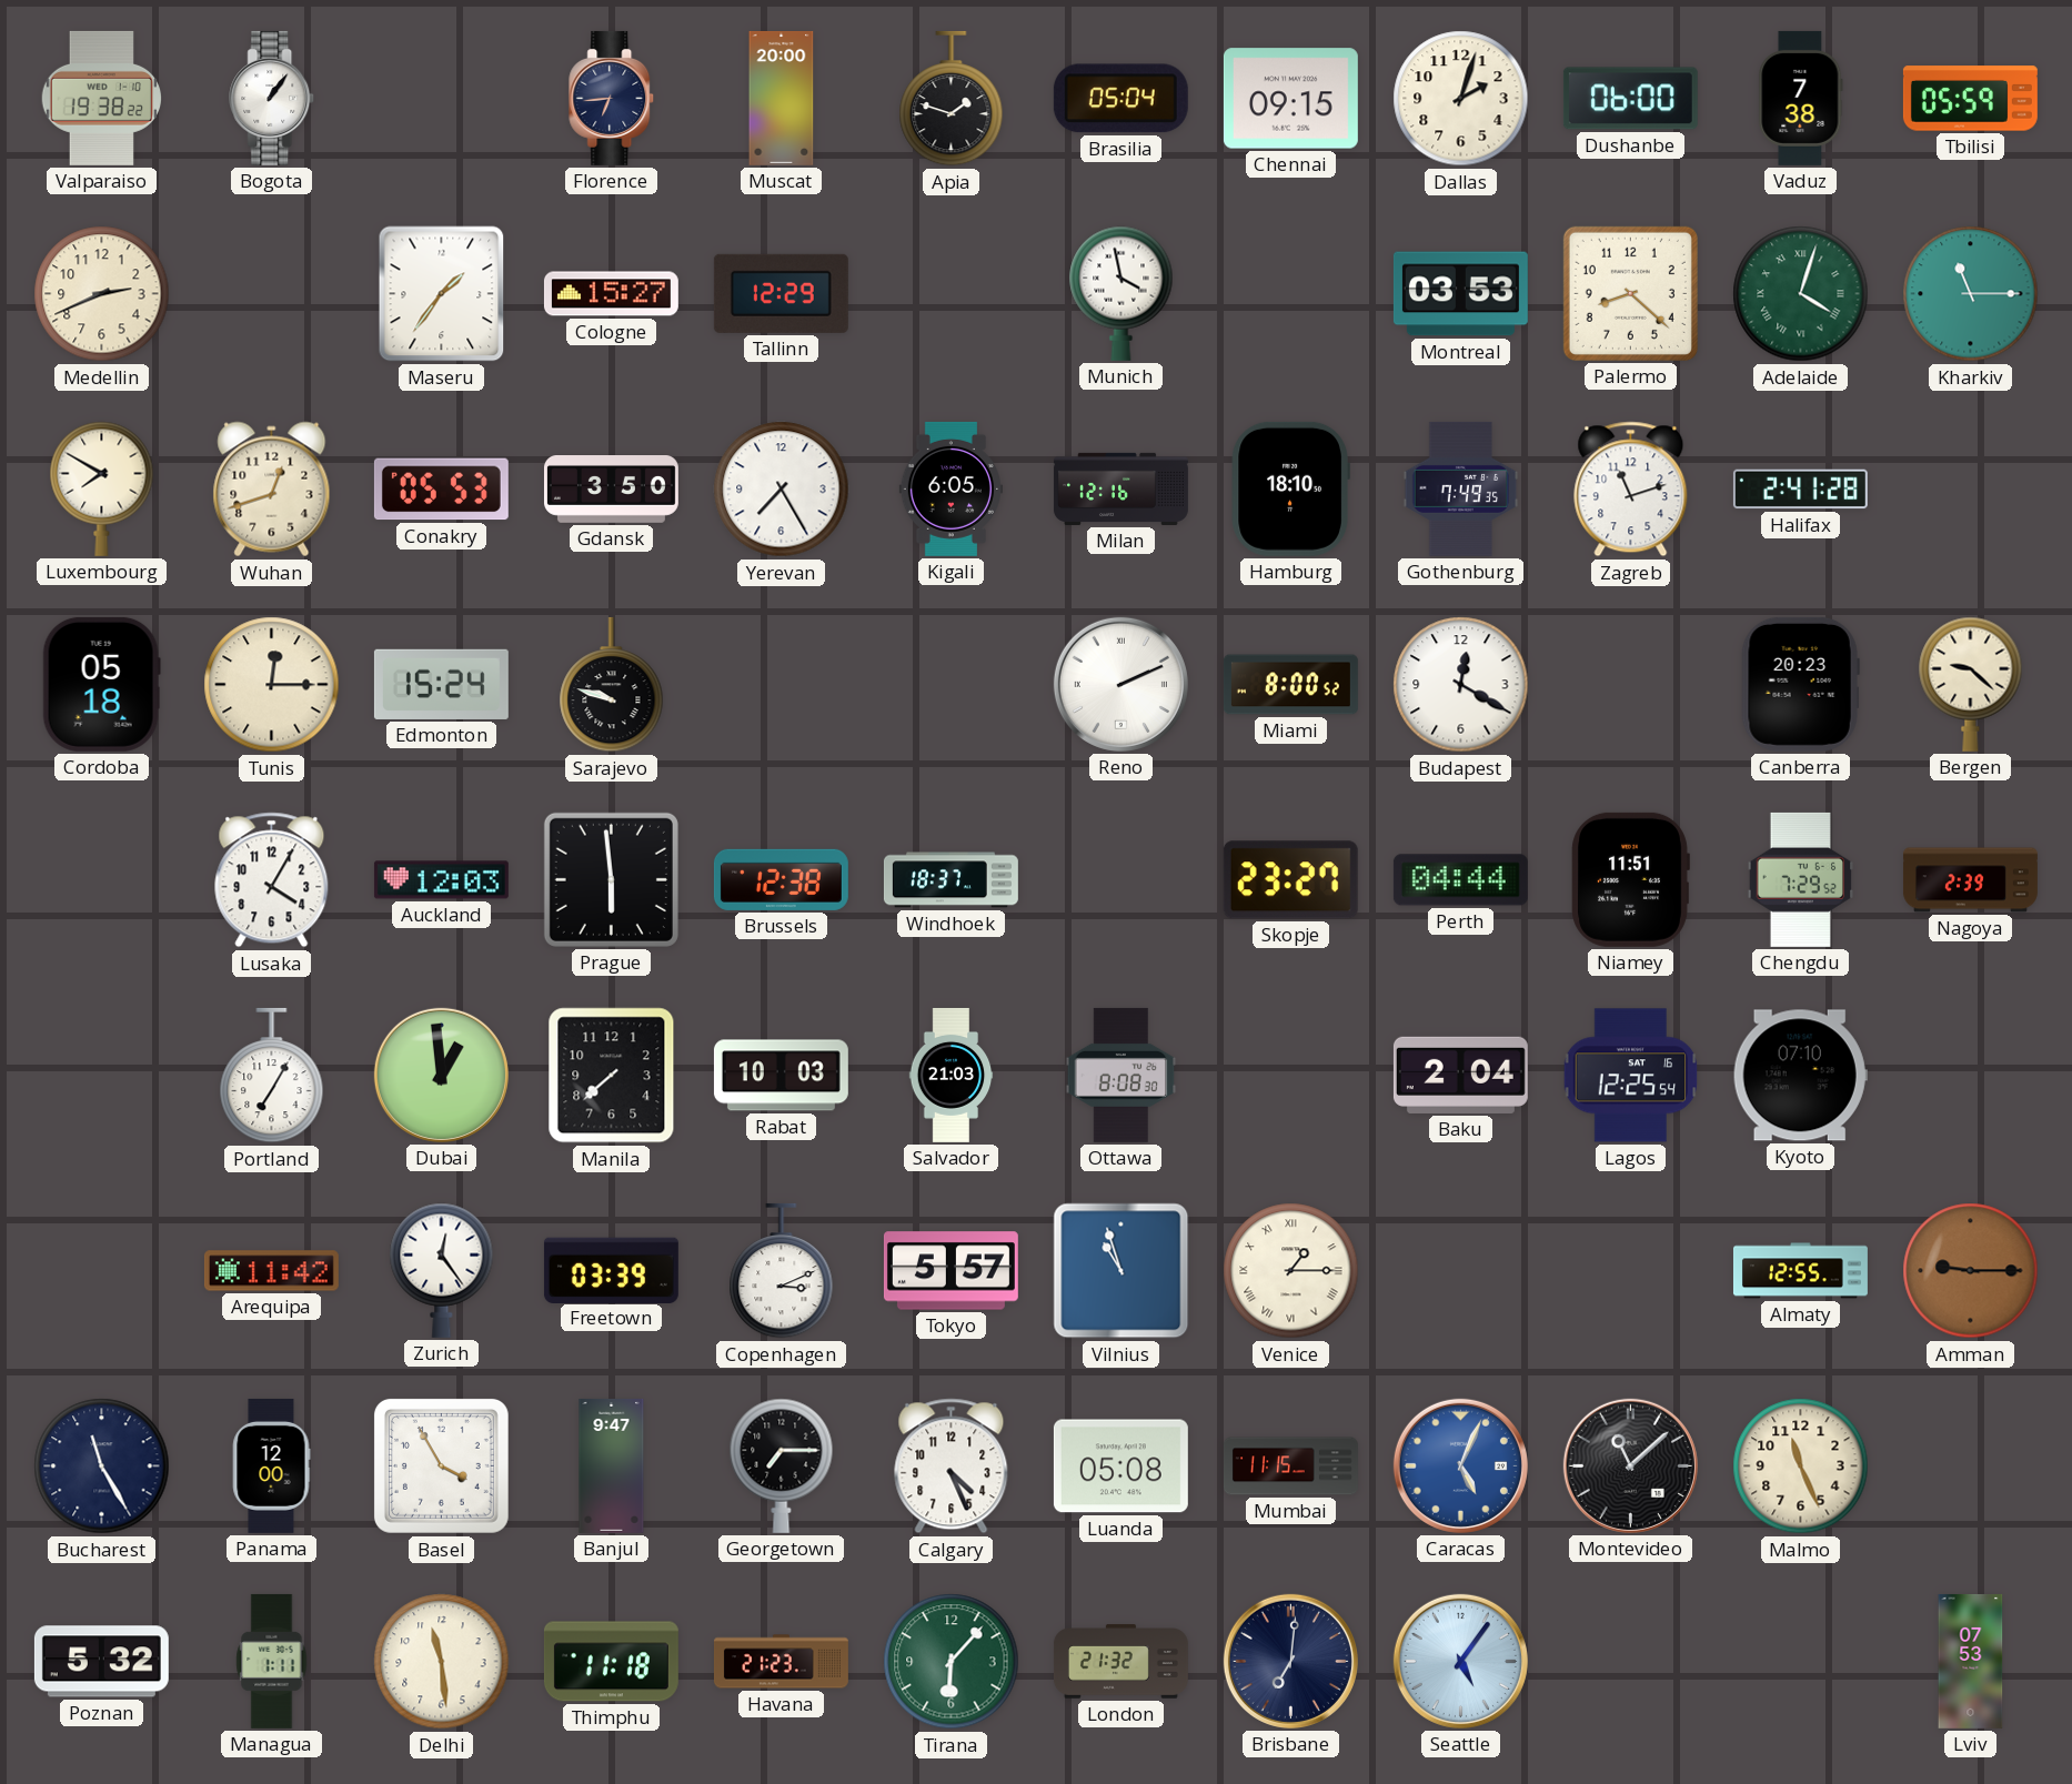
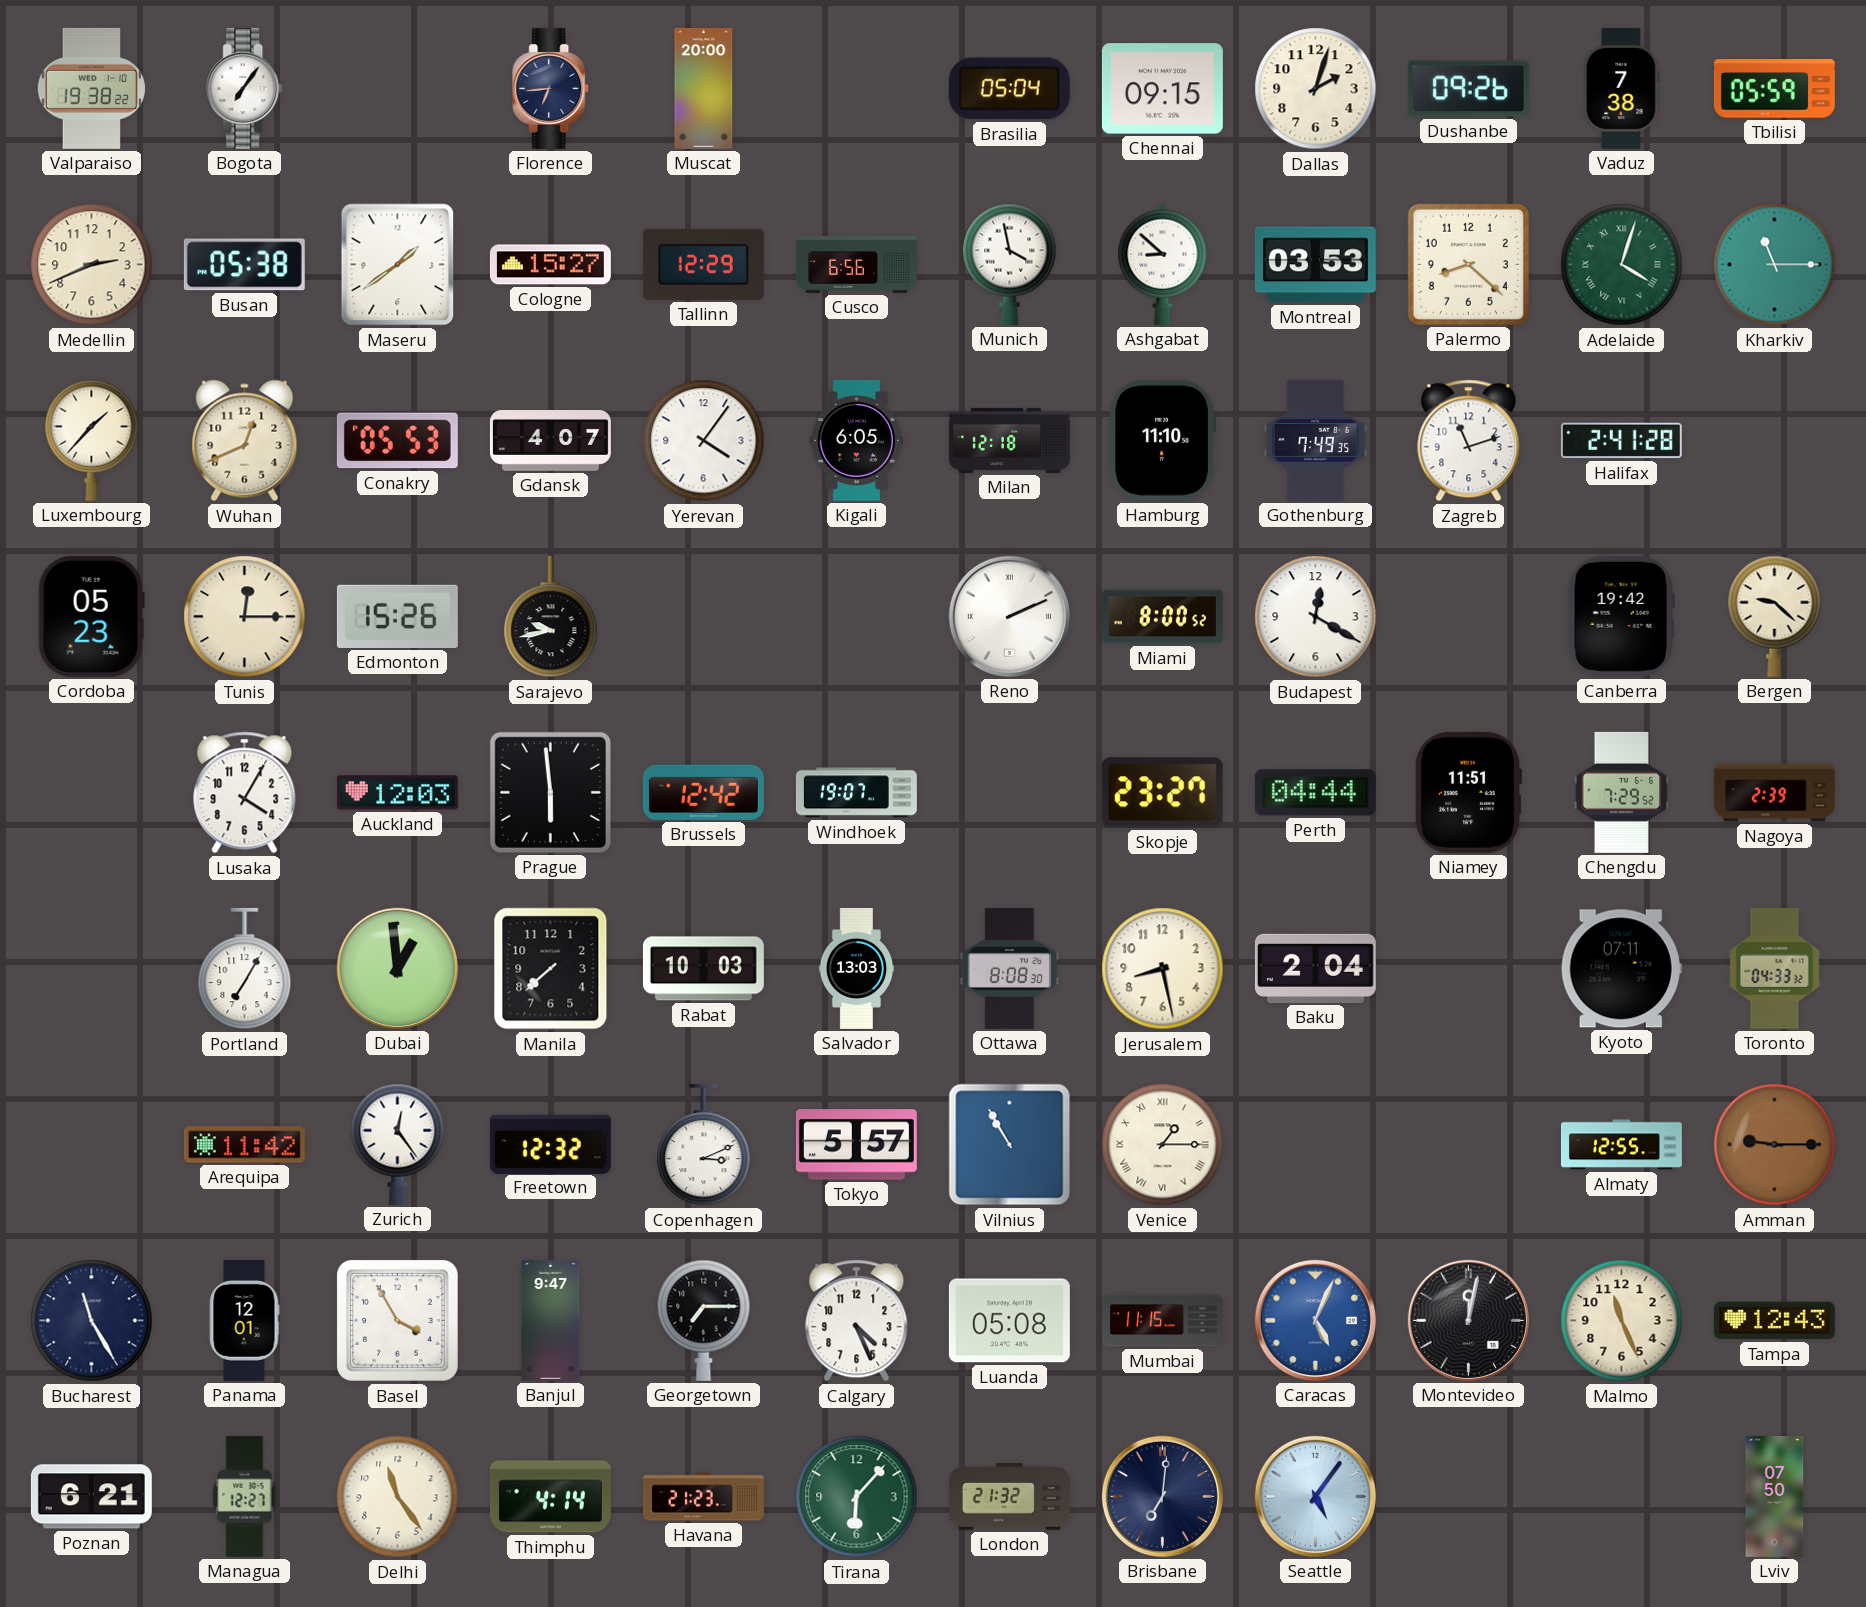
Bogota: 1:06 -> 7:06
Apia: 1:48 -> none
Dushanbe: 06:00 -> 09:26
Busan: none -> 05:38
Maseru: 1:36 -> 1:39
Cusco: none -> 6:56
Ashgabat: none -> 8:52
Luxembourg: 7:50 -> 1:37
Wuhan: 12:42 -> 12:41
Gdansk: 3:50 -> 4:07
Yerevan: 7:25 -> 4:06
Milan: 12:16 -> 12:18
Hamburg: 18:10 -> 11:10
Cordoba: 05:18 -> 05:23
Edmonton: 15:24 -> 15:26
Sarajevo: 9:48 -> 9:43
Canberra: 20:23 -> 19:42
Brussels: 12:38 -> 12:42
Windhoek: 18:37 -> 19:07
Salvador: 21:03 -> 13:03
Jerusalem: none -> 8:28
Lagos: 12:25 -> none
Kyoto: 07:10 -> 07:11
Toronto: none -> 04:33
Freetown: 03:39 -> 12:32
Vilnius: 10:57 -> 10:55
Panama: 12:00 -> 12:01
Montevideo: 11:08 -> 12:02
Tampa: none -> 12:43
Poznan: 5:32 -> 6:21
Managua: 1:11 -> 12:27
Delhi: 11:29 -> 11:24
Thimphu: 11:18 -> 4:14
Lviv: 07:53 -> 07:50
